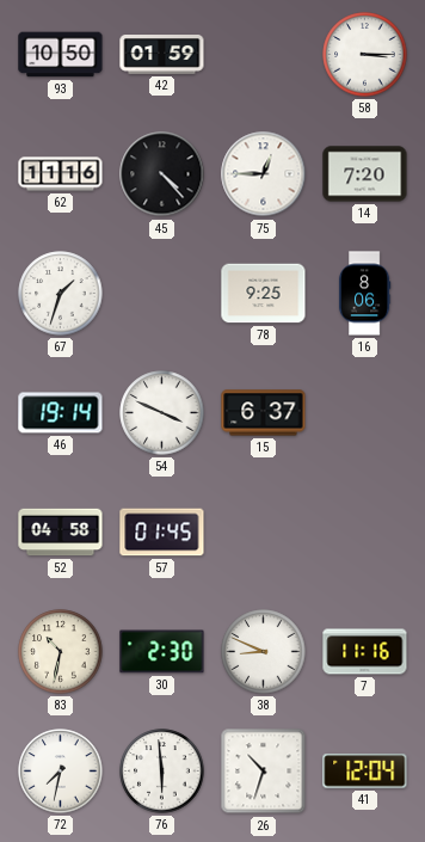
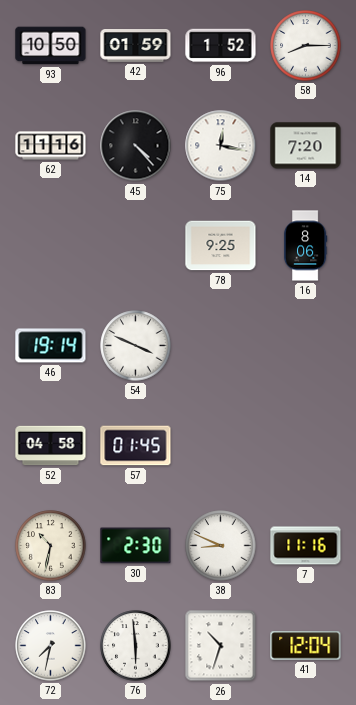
96: none -> 1:52
58: 3:15 -> 8:15
75: 12:45 -> 12:17
67: 1:33 -> none
15: 6:37 -> none
